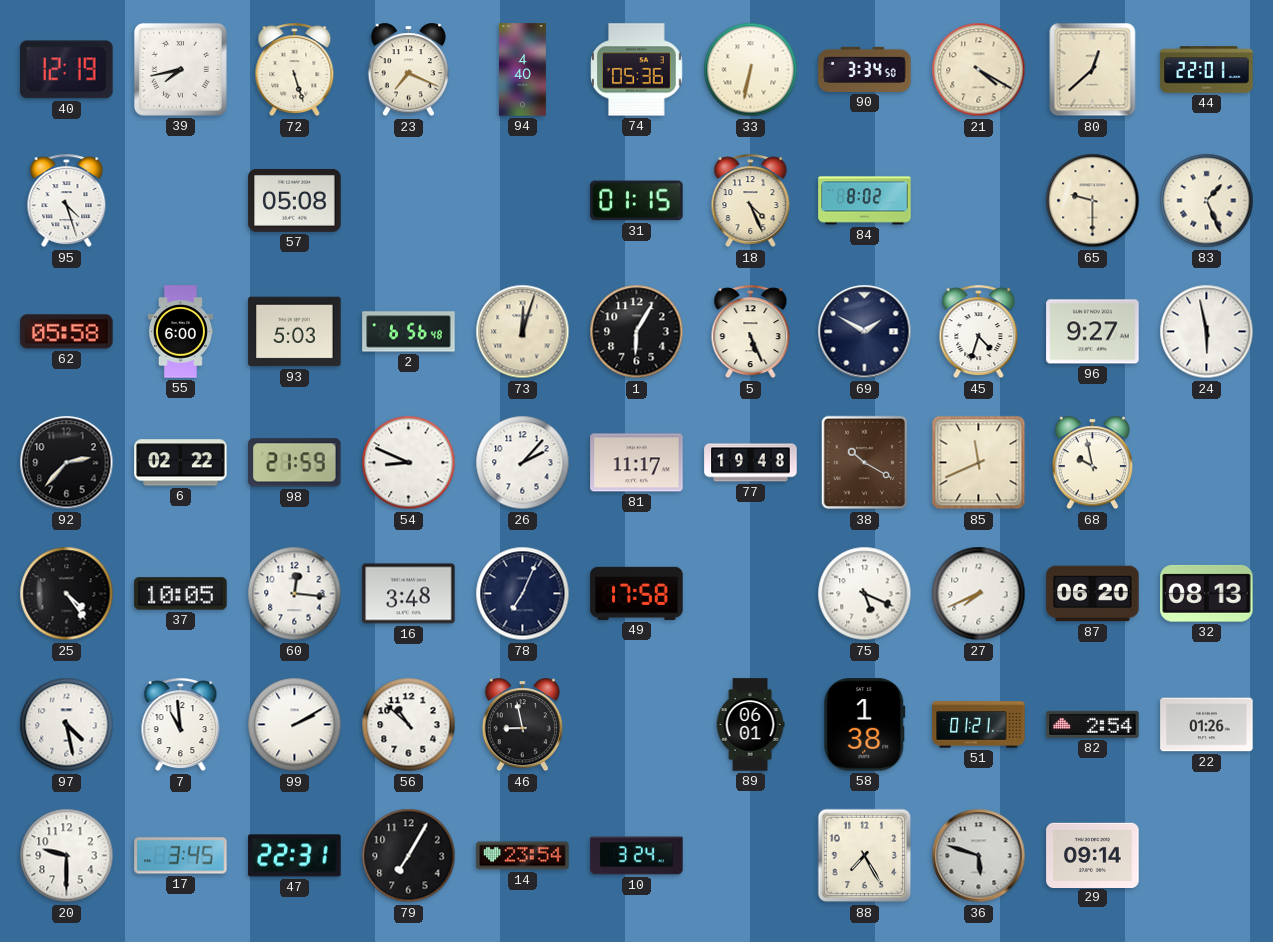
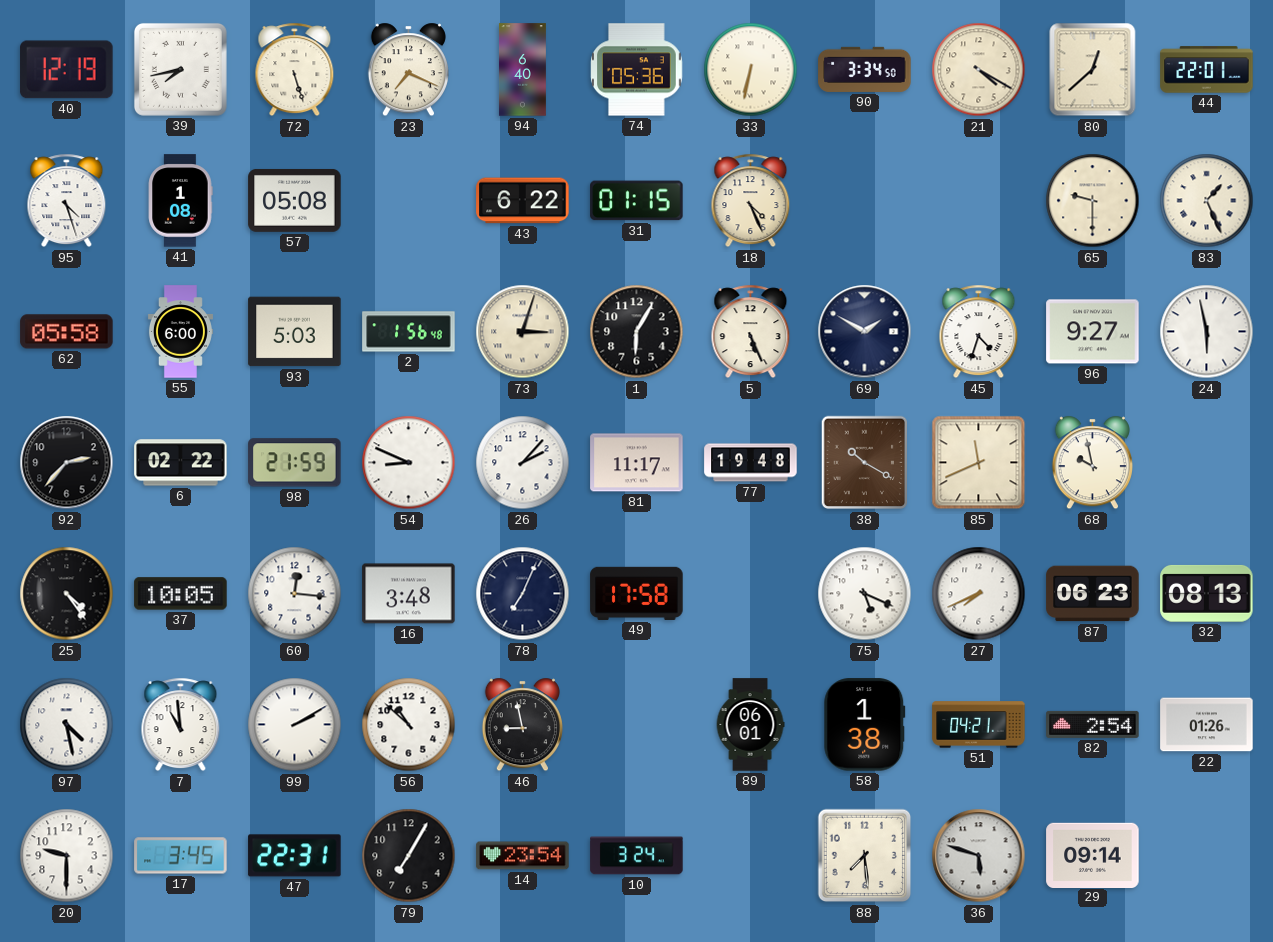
94: 4:40 -> 6:40
41: none -> 1:08
43: none -> 6:22
84: 8:02 -> none
2: 6:56 -> 1:56
73: 12:03 -> 3:03
87: 06:20 -> 06:23
51: 01:21 -> 04:21
88: 7:25 -> 7:29
